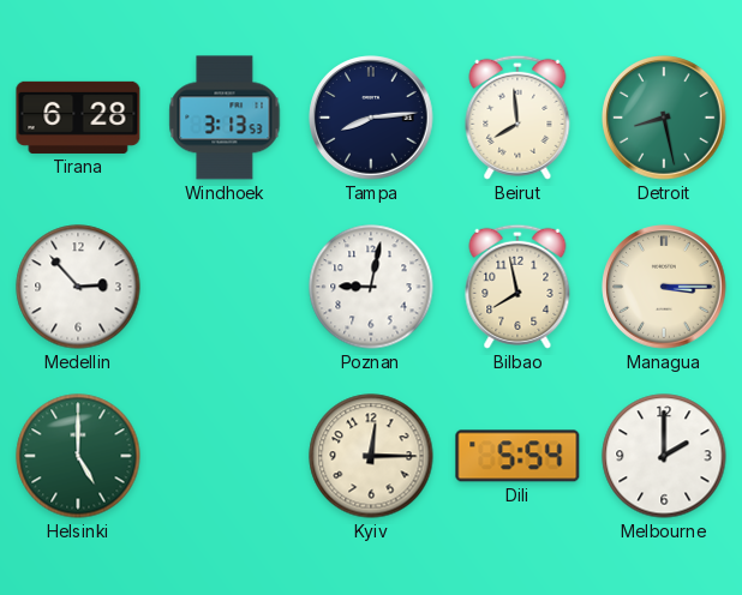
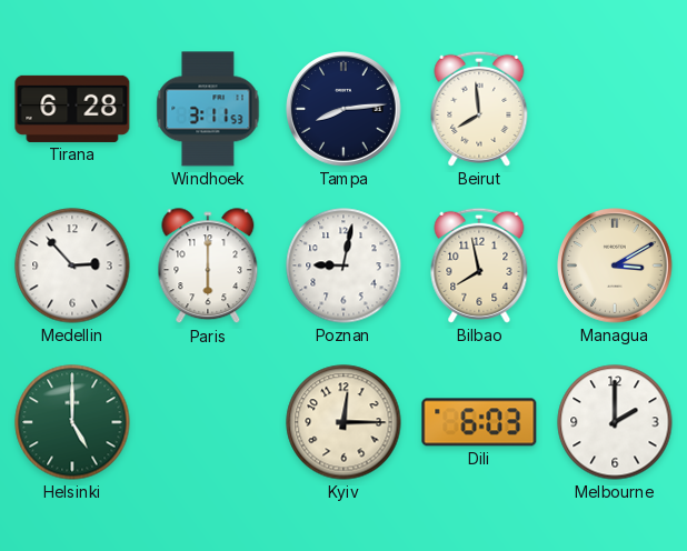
Windhoek: 3:13 -> 3:11
Detroit: 8:28 -> none
Paris: none -> 6:00
Managua: 3:15 -> 3:10
Dili: 5:54 -> 6:03
